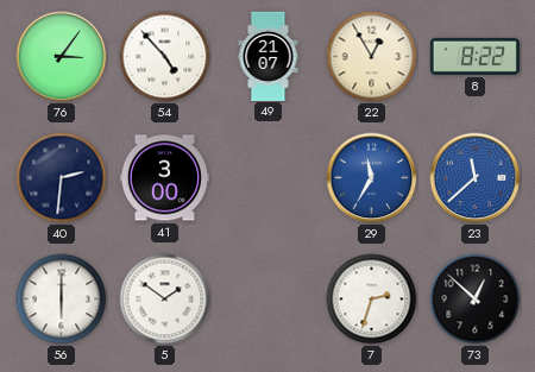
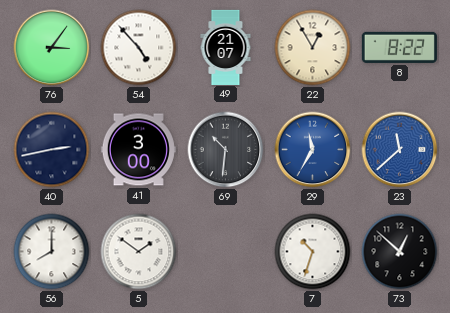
40: 2:31 -> 2:43
69: none -> 10:31
56: 6:00 -> 8:00
7: 2:33 -> 10:33
